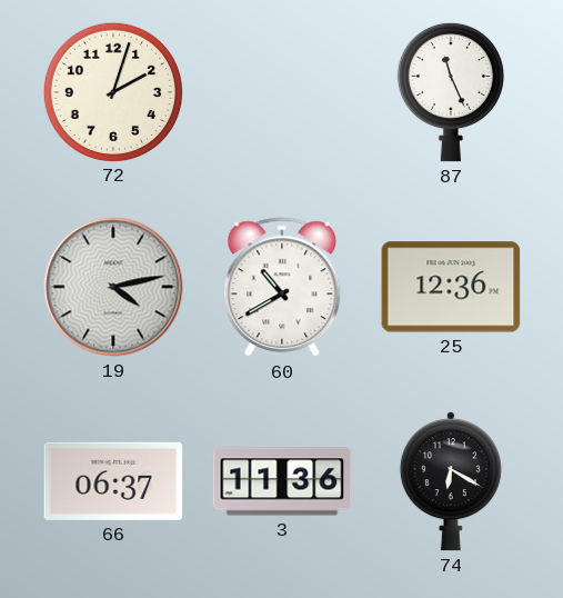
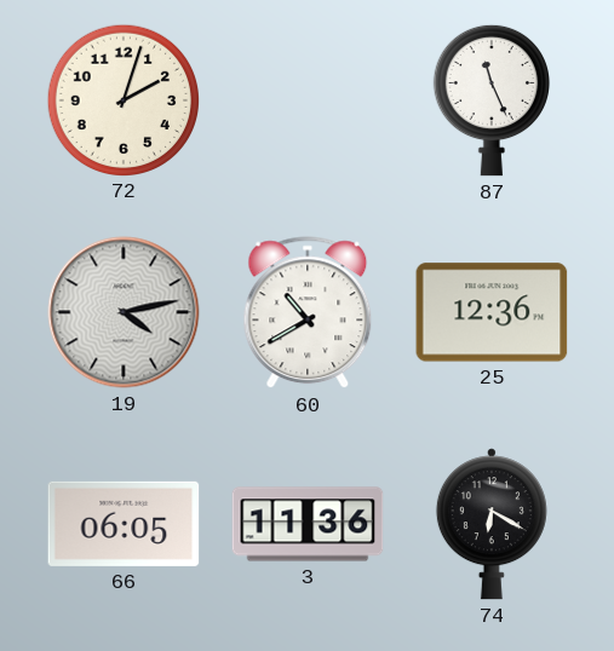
66: 06:37 -> 06:05
